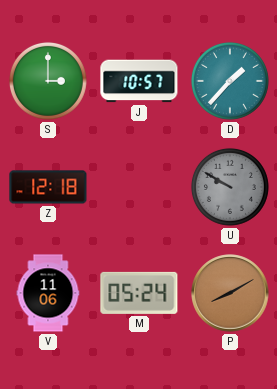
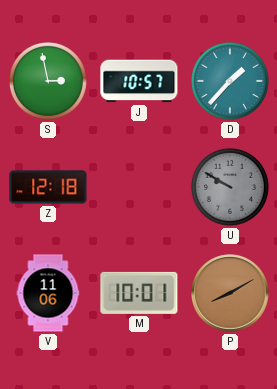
S: 3:00 -> 2:58
M: 05:24 -> 10:01
